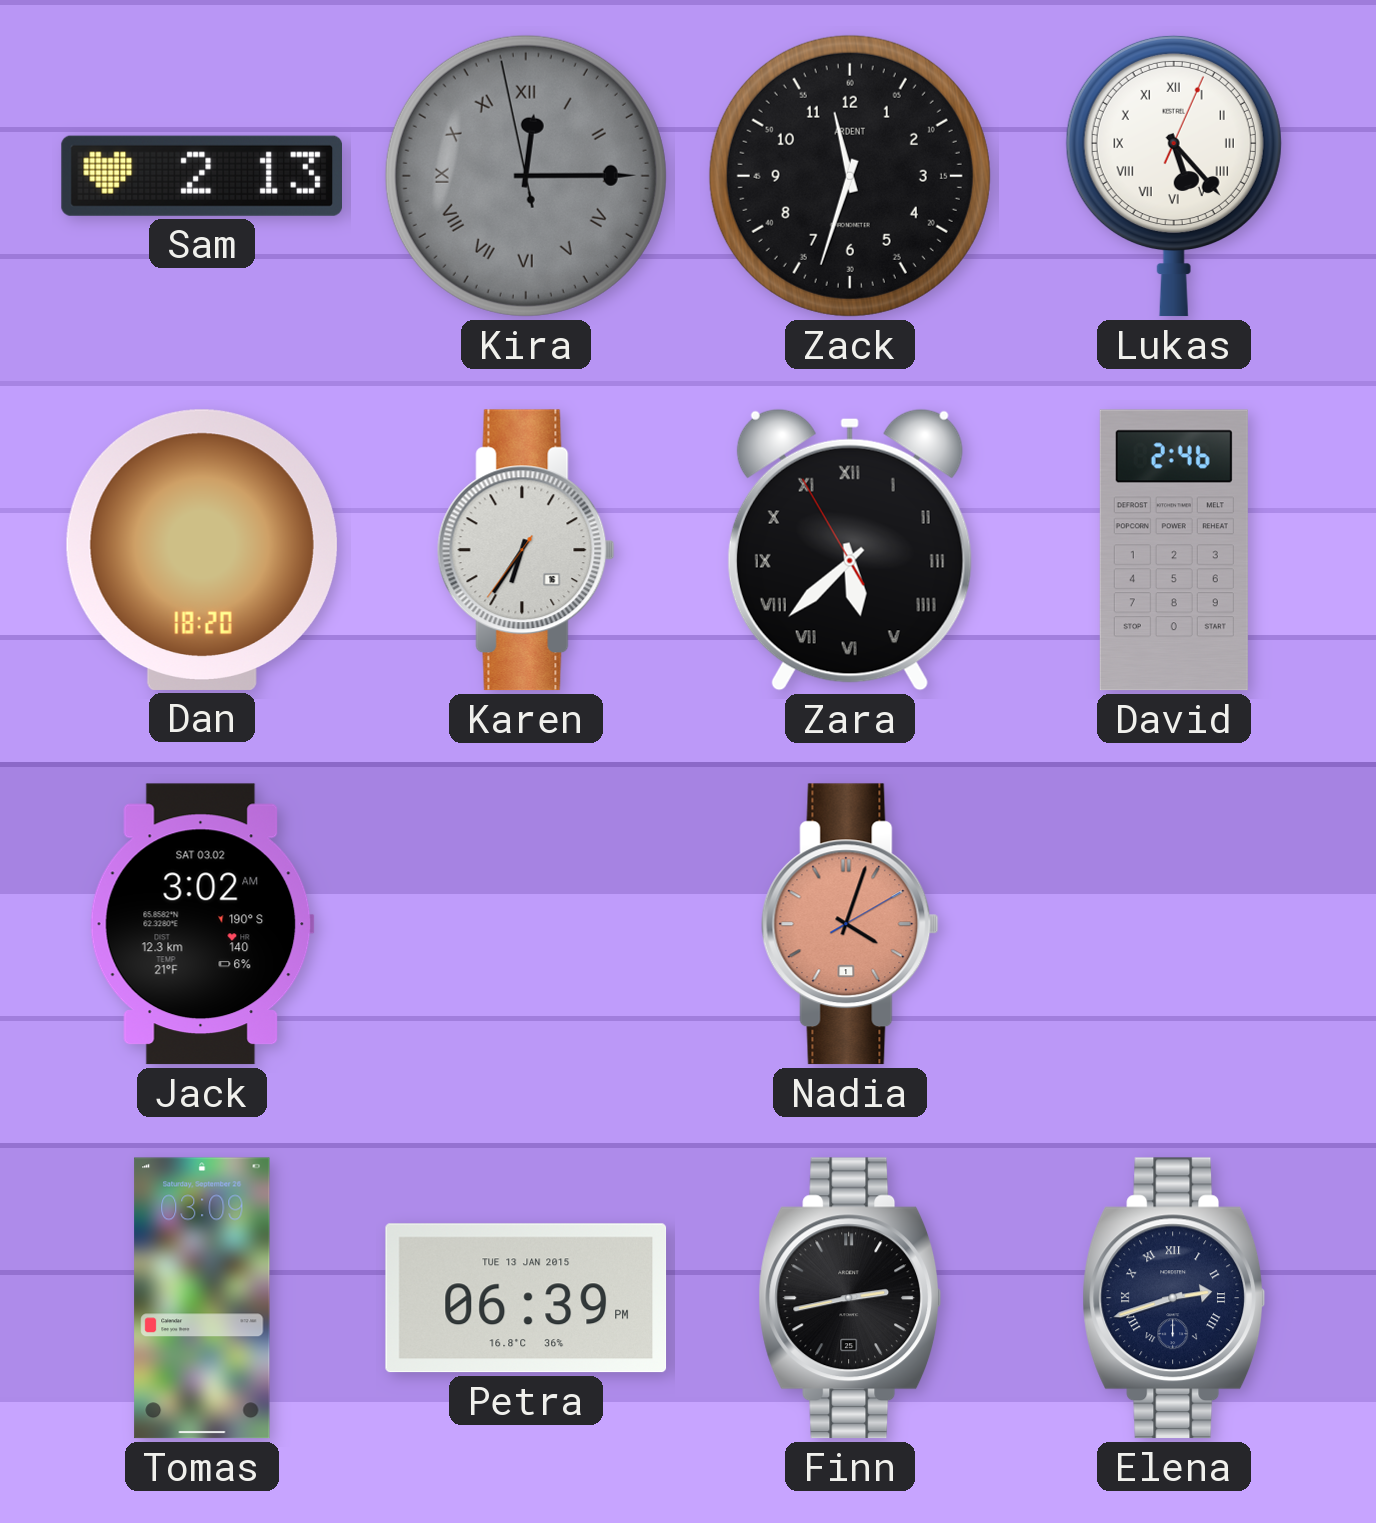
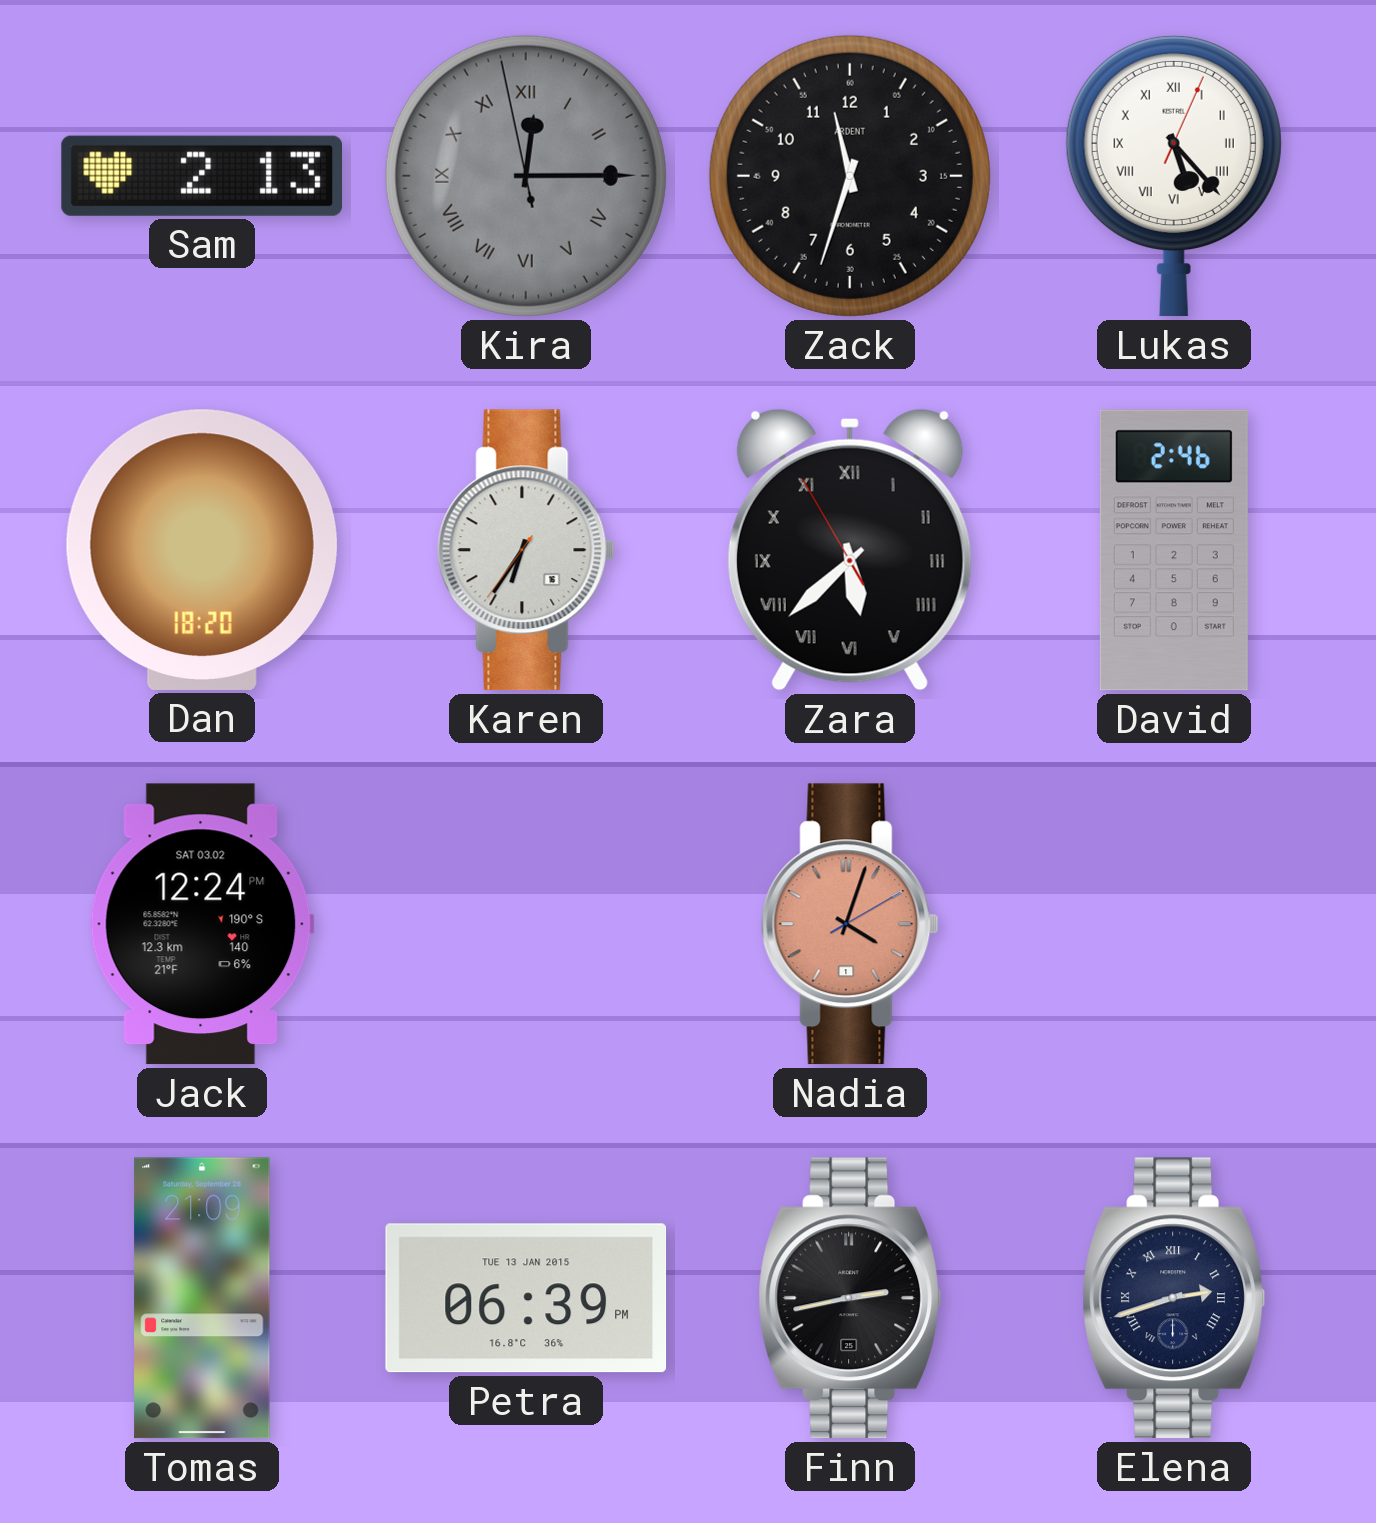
Jack: 3:02 -> 12:24
Tomas: 03:09 -> 21:09
